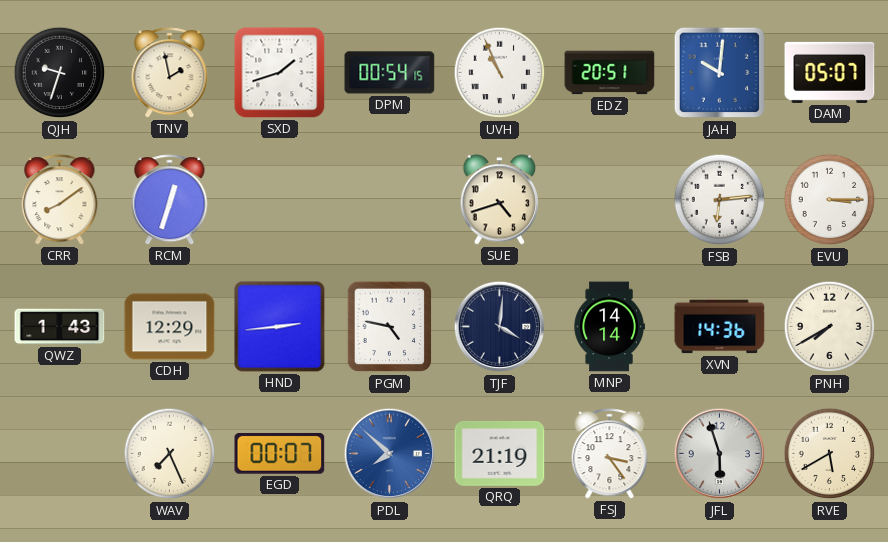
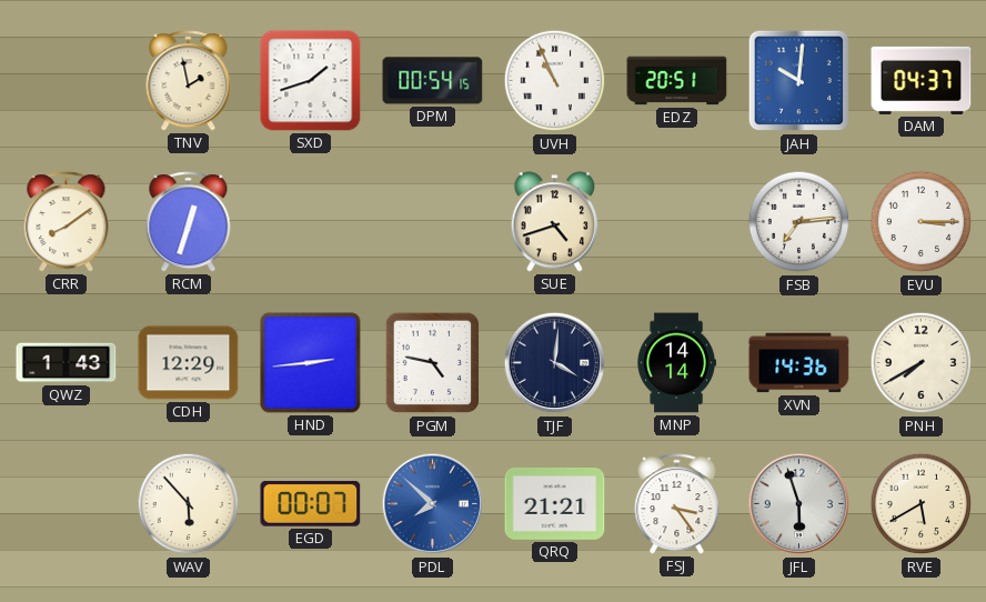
QJH: 9:33 -> none
DAM: 05:07 -> 04:37
FSB: 6:14 -> 7:14
WAV: 7:26 -> 5:53
QRQ: 21:19 -> 21:21
